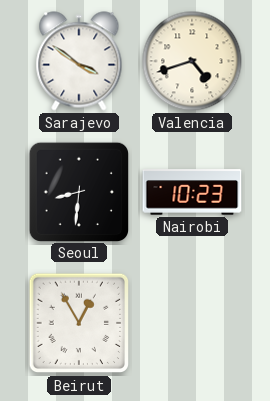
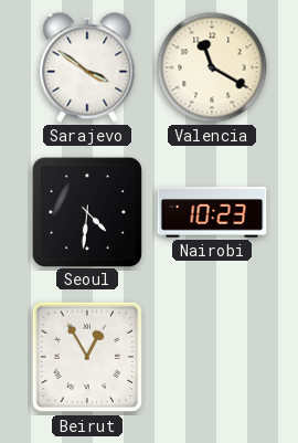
Valencia: 4:42 -> 11:20
Seoul: 8:31 -> 4:31
